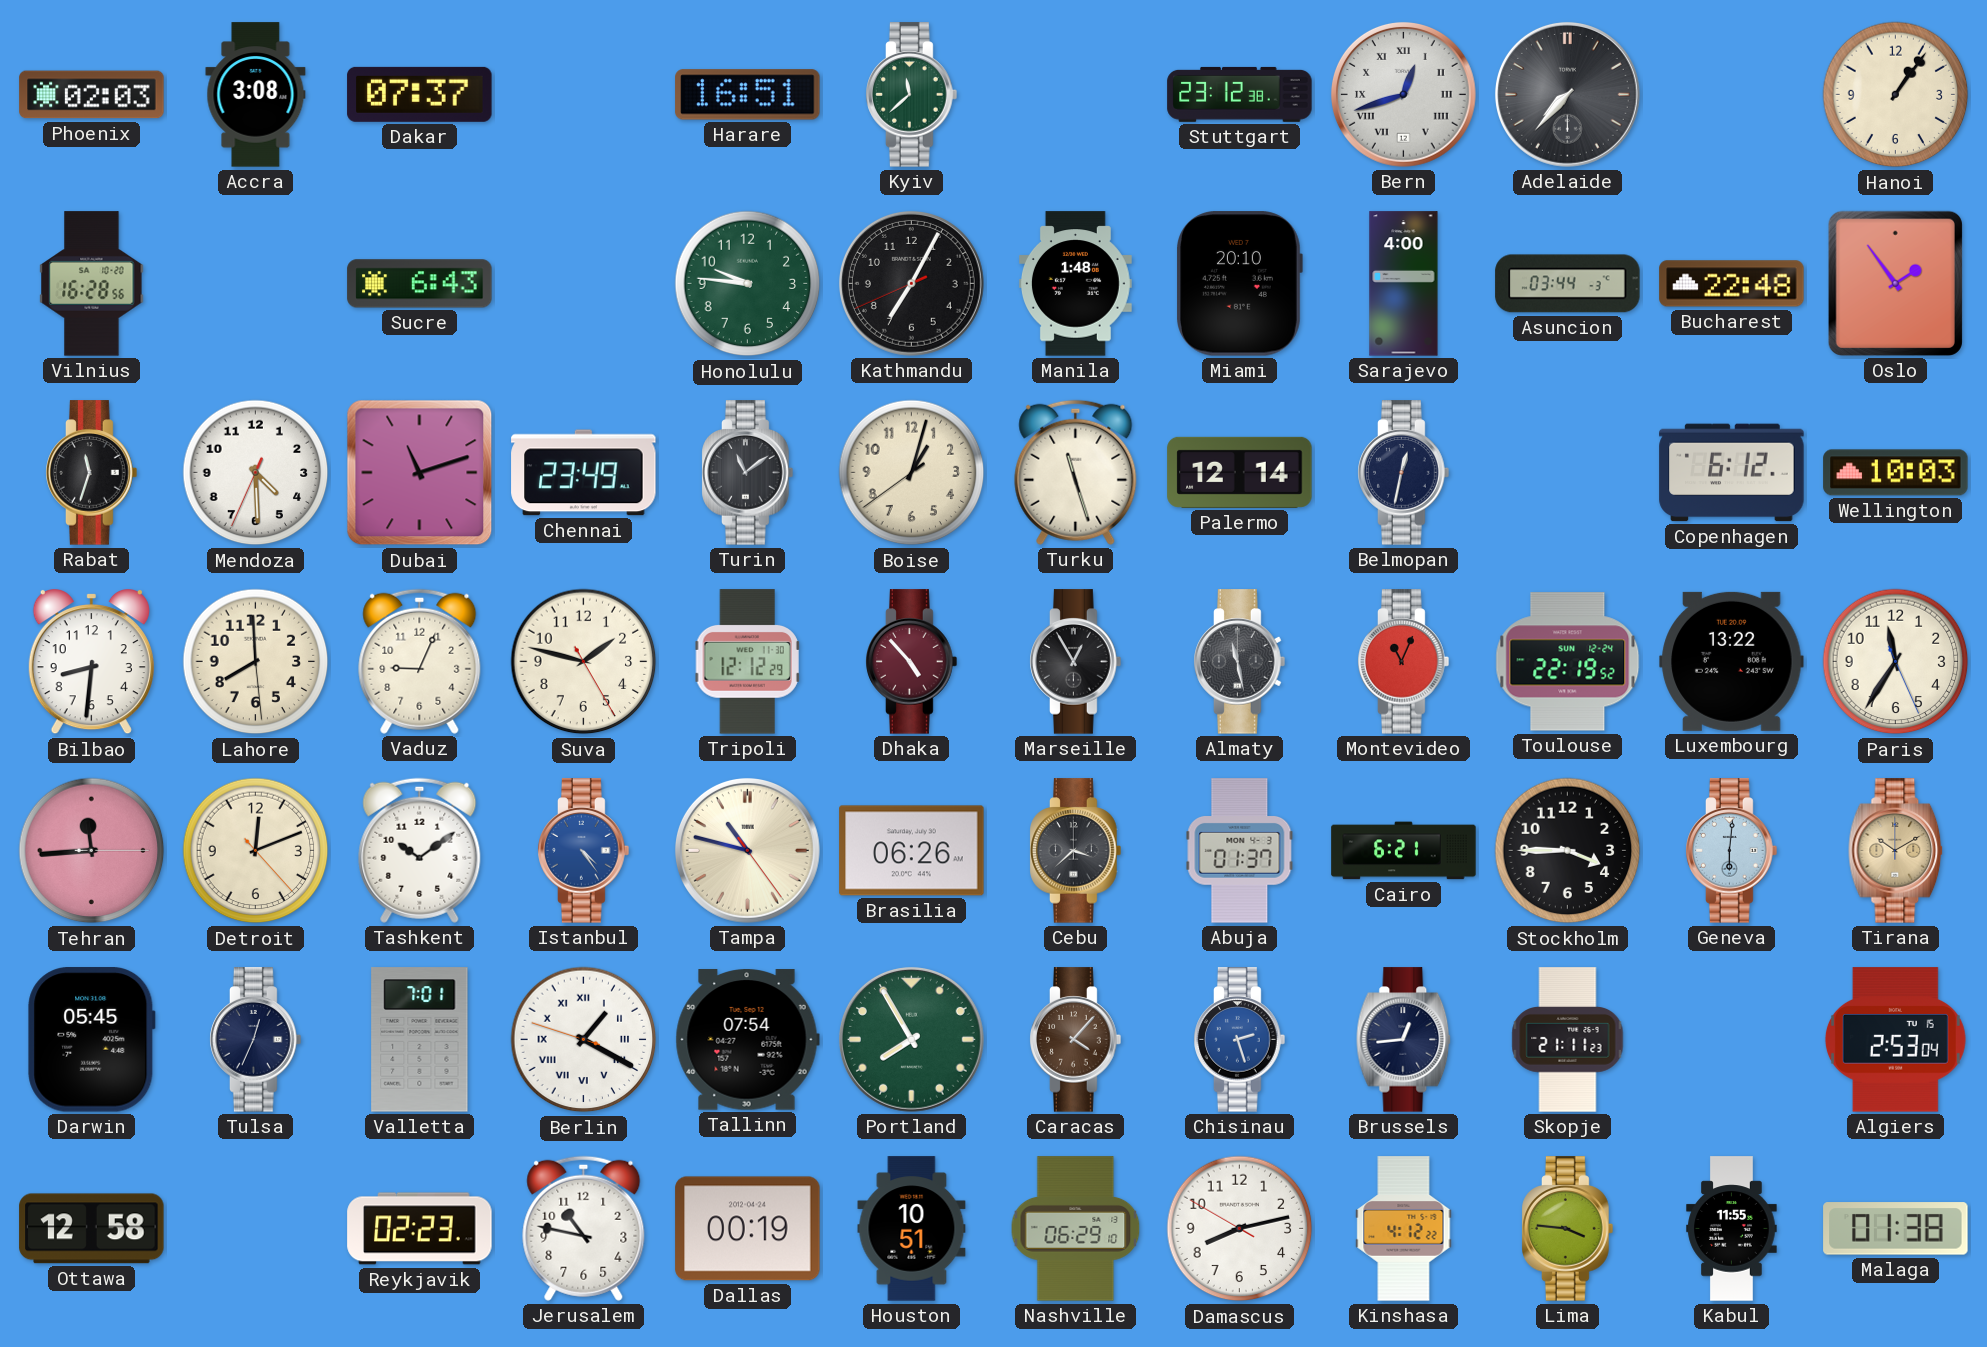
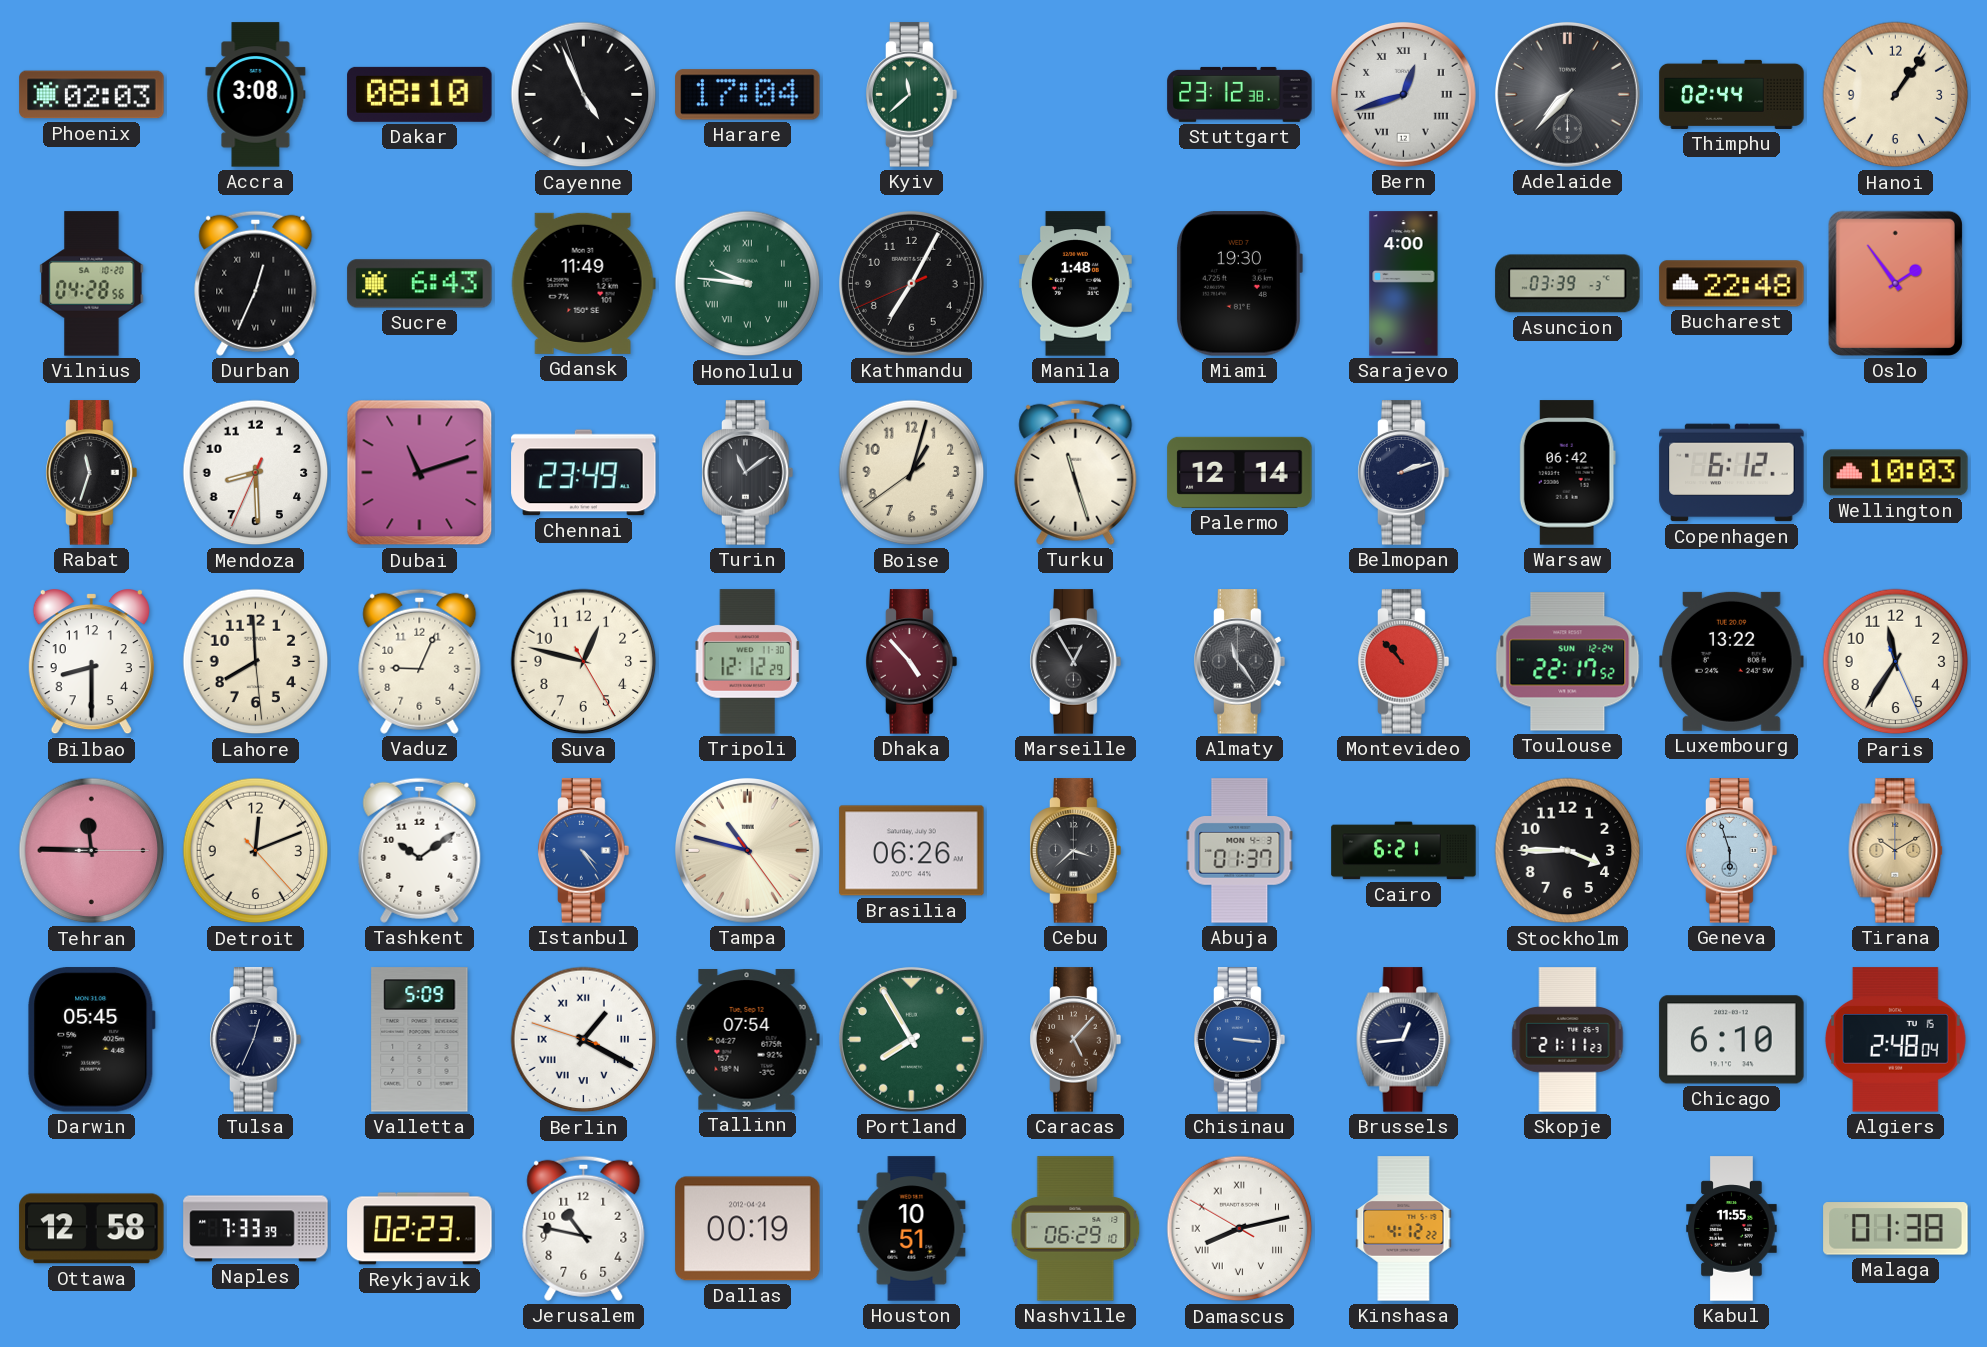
Dakar: 07:37 -> 08:10
Cayenne: none -> 4:55
Harare: 16:51 -> 17:04
Thimphu: none -> 02:44
Vilnius: 16:28 -> 04:28
Durban: none -> 12:34
Gdansk: none -> 11:49
Honolulu numerals: Arabic -> Roman
Miami: 20:10 -> 19:30
Asuncion: 03:44 -> 03:39
Mendoza: 4:29 -> 8:29
Belmopan: 12:32 -> 2:12
Warsaw: none -> 06:42
Bilbao: 8:31 -> 8:30
Suva: 1:47 -> 12:47
Almaty: 11:28 -> 11:24
Montevideo: 11:04 -> 10:53
Toulouse: 22:19 -> 22:17
Tehran: 11:44 -> 11:45
Geneva: 6:01 -> 5:57
Valletta: 7:01 -> 5:09
Caracas: 4:07 -> 5:07
Chisinau: 2:27 -> 3:16
Chicago: none -> 6:10
Algiers: 2:53 -> 2:48
Naples: none -> 7:33
Damascus numerals: Arabic -> Roman
Lima: 3:46 -> none
